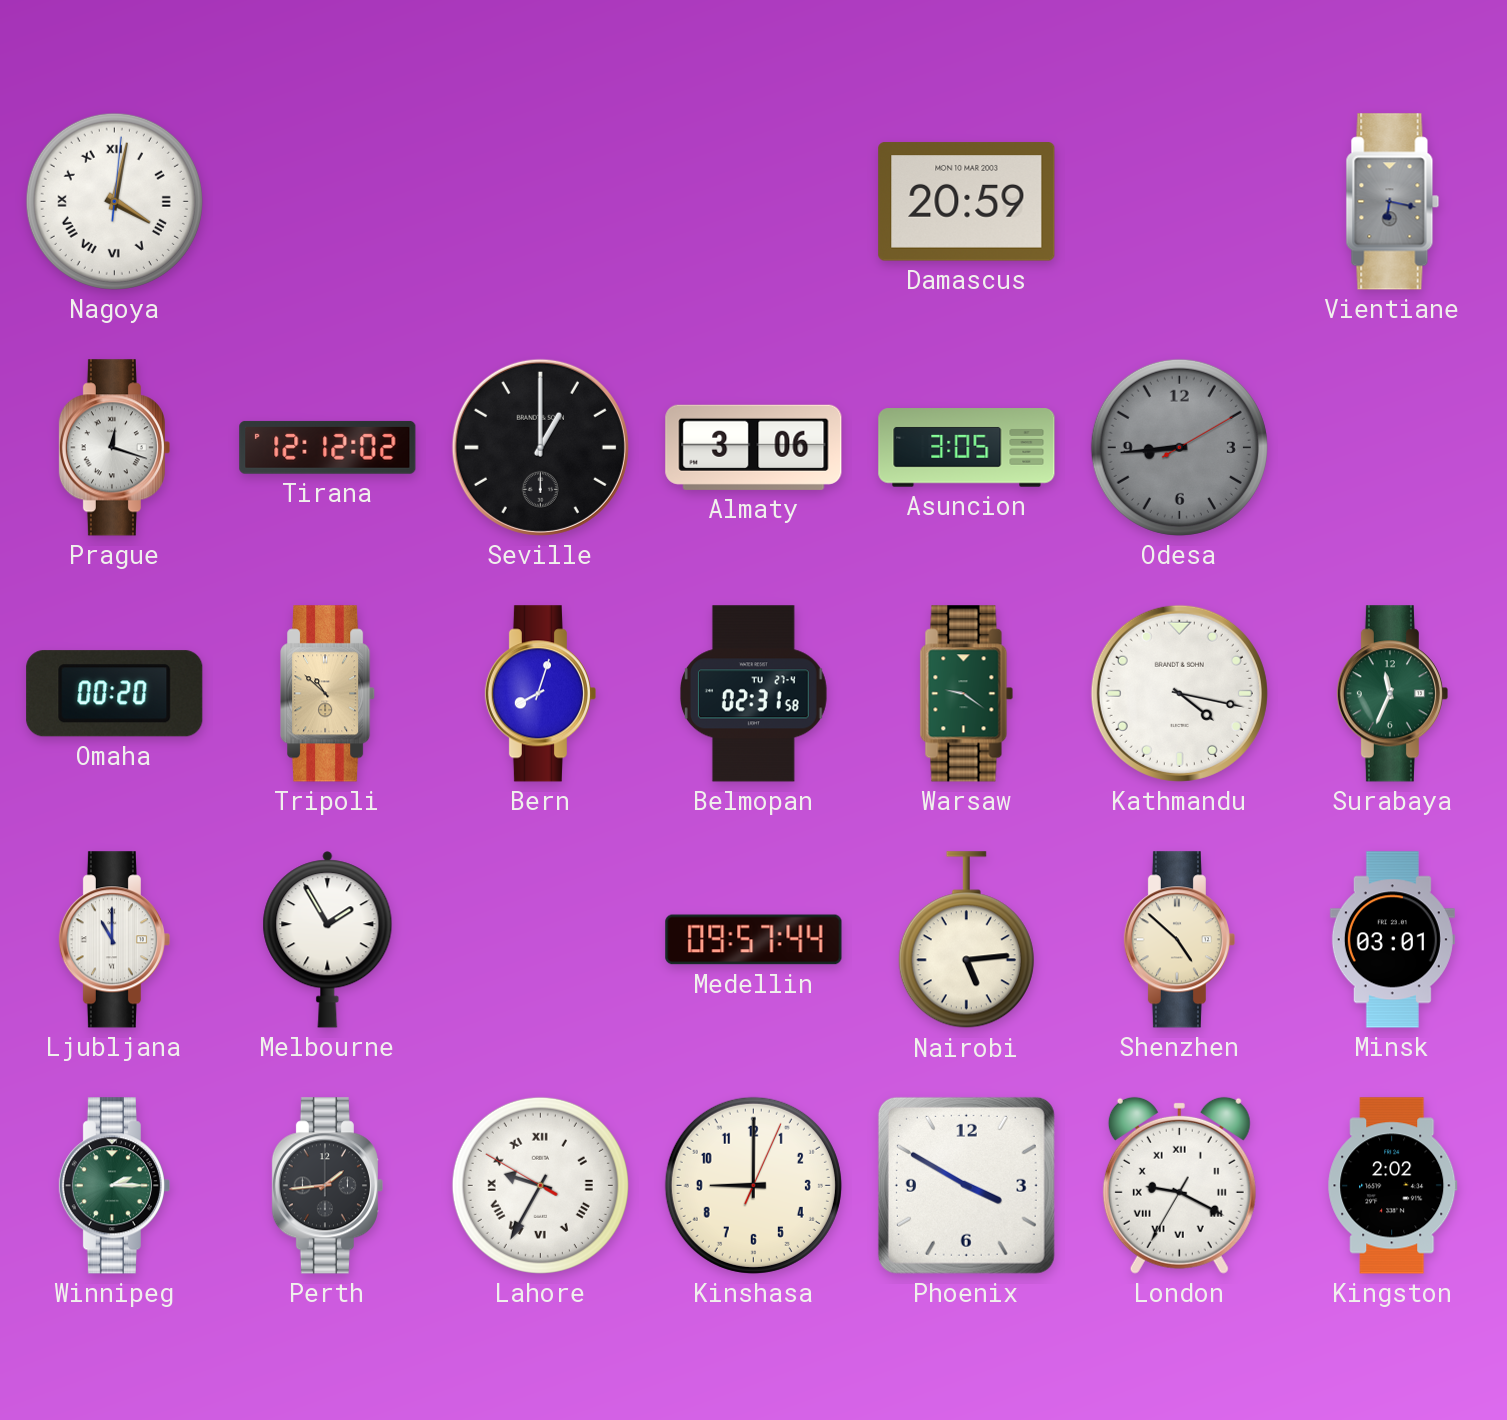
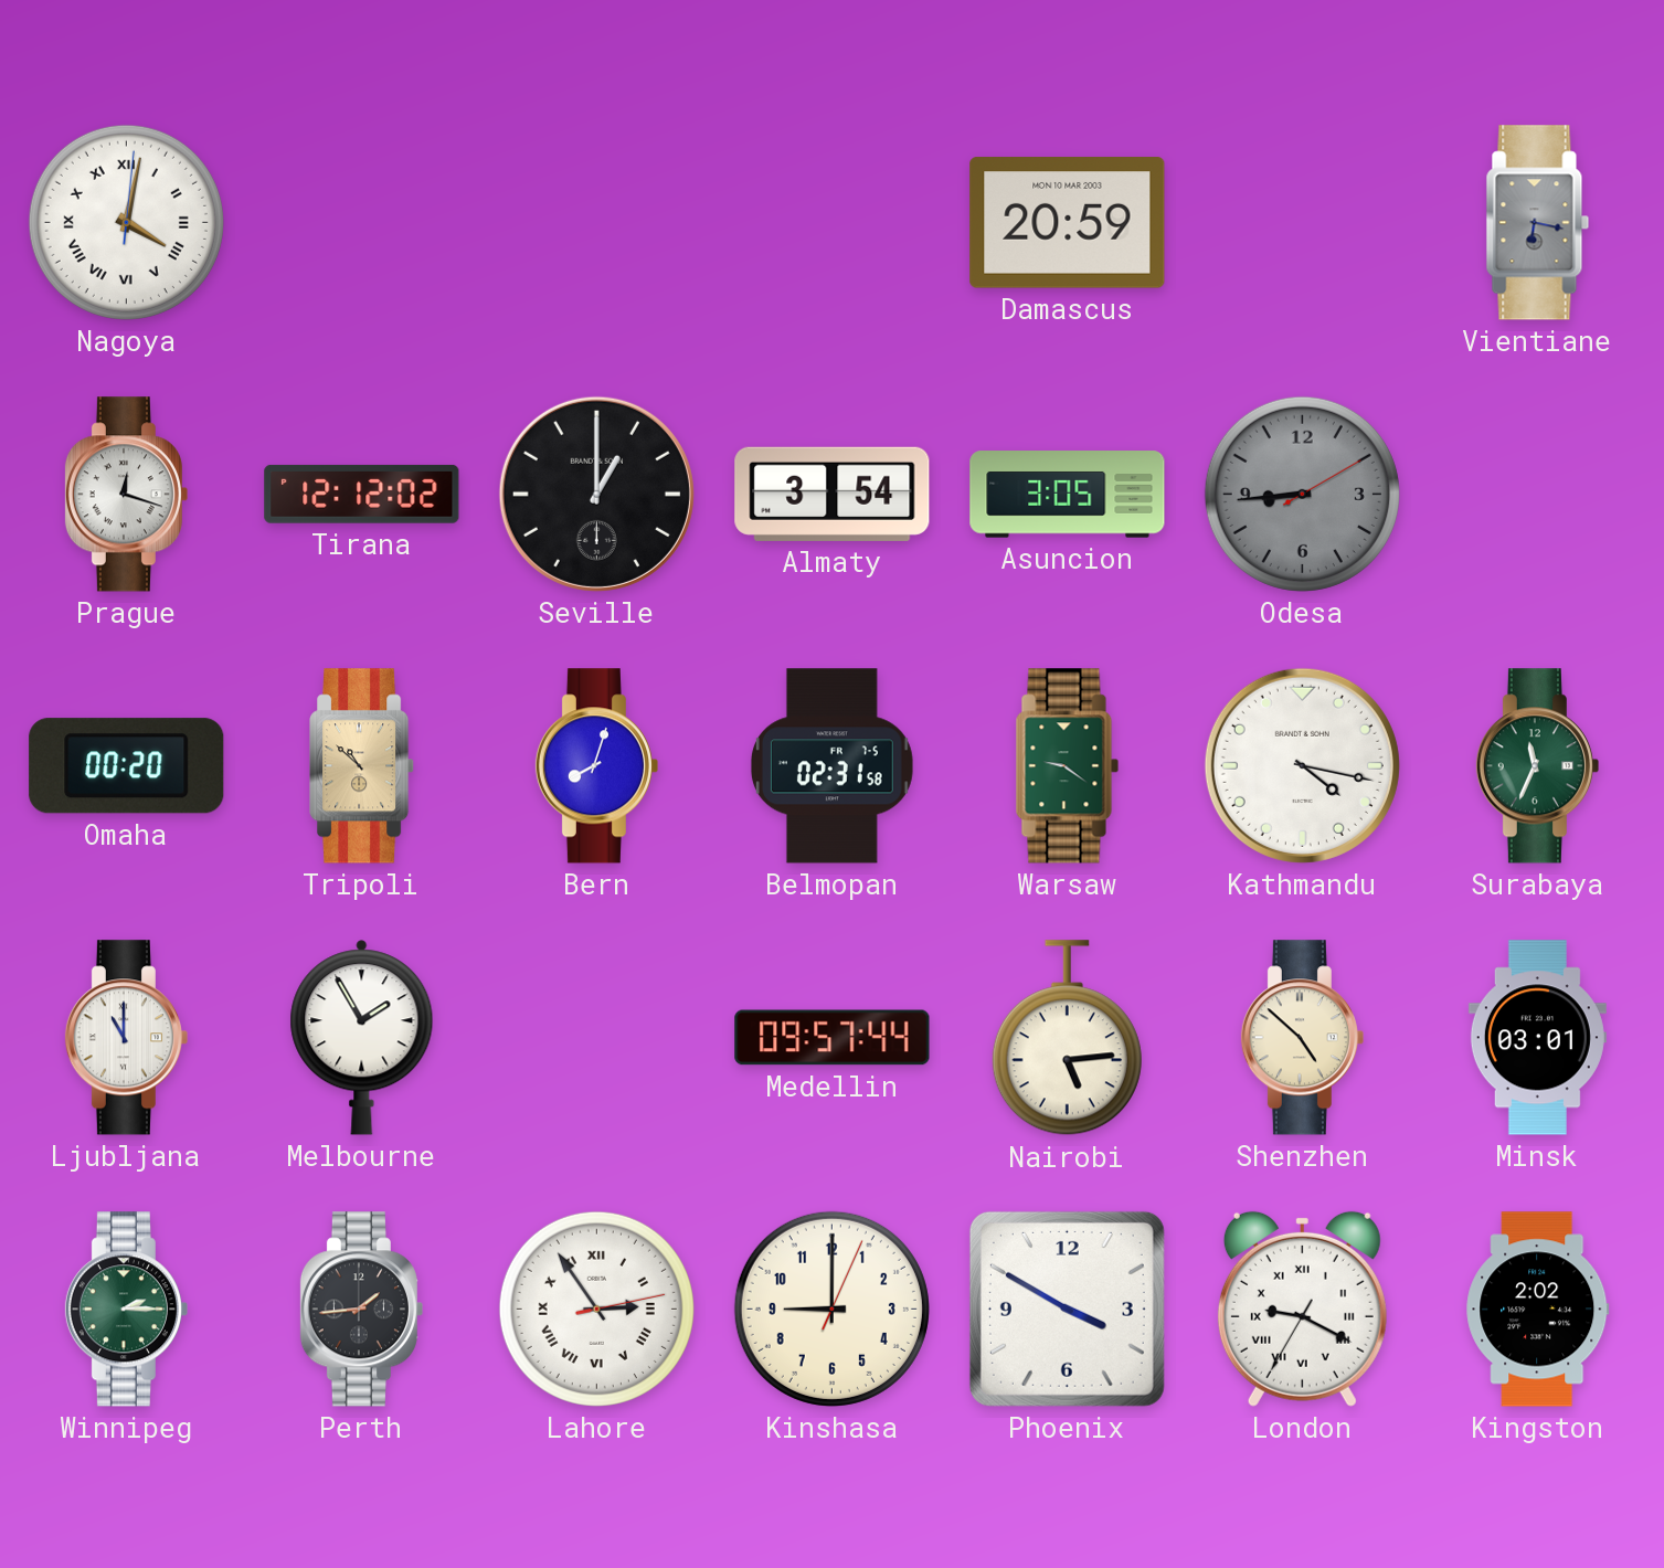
Almaty: 3:06 -> 3:54
Belmopan date: TU 27-4 -> FR 7-5
Lahore: 9:34 -> 2:54
